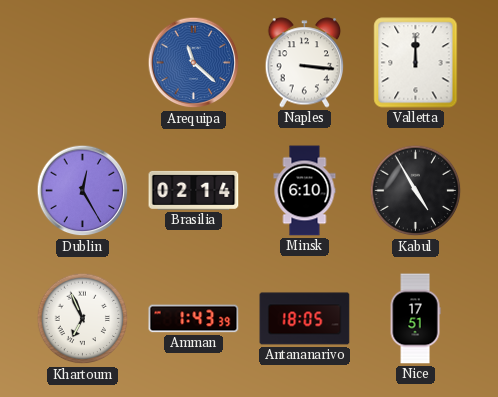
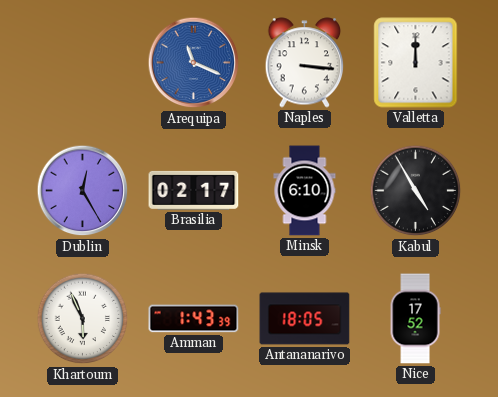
Arequipa: 11:22 -> 11:19
Brasilia: 02:14 -> 02:17
Khartoum: 6:56 -> 5:56
Nice: 17:51 -> 17:52
